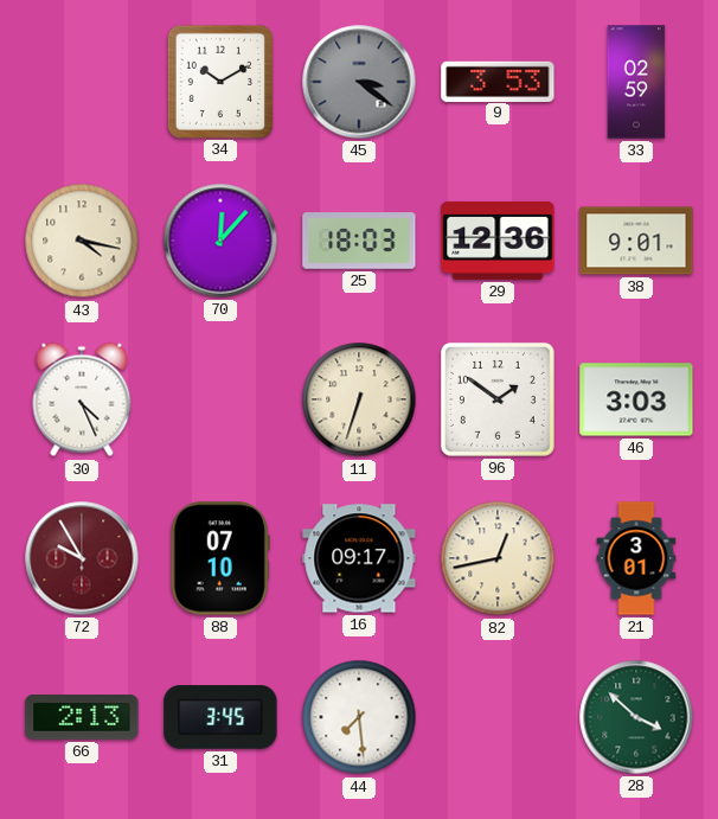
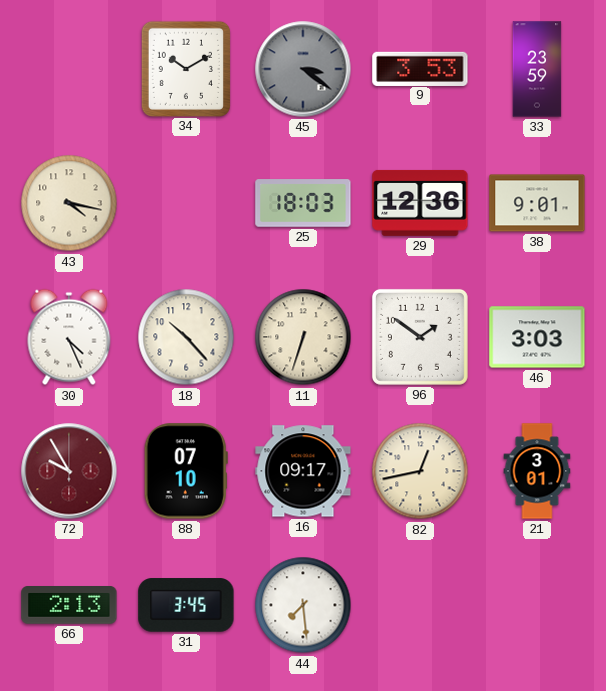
33: 02:59 -> 23:59
70: 12:07 -> none
18: none -> 10:23
28: 3:52 -> none
